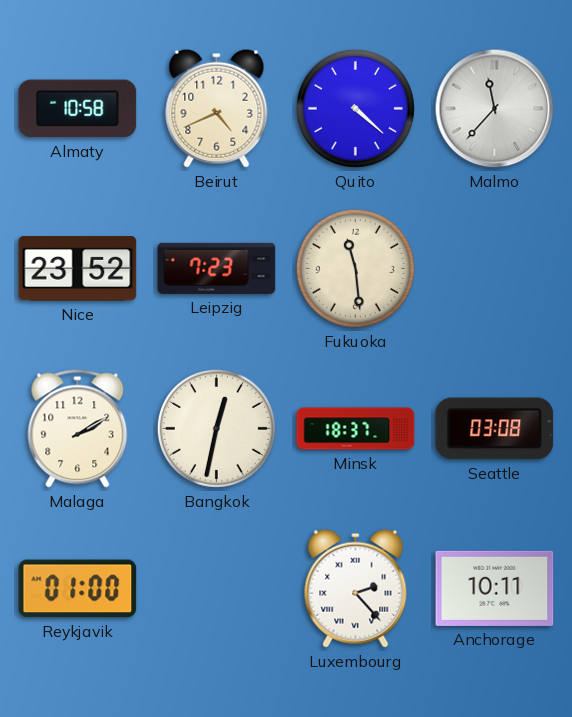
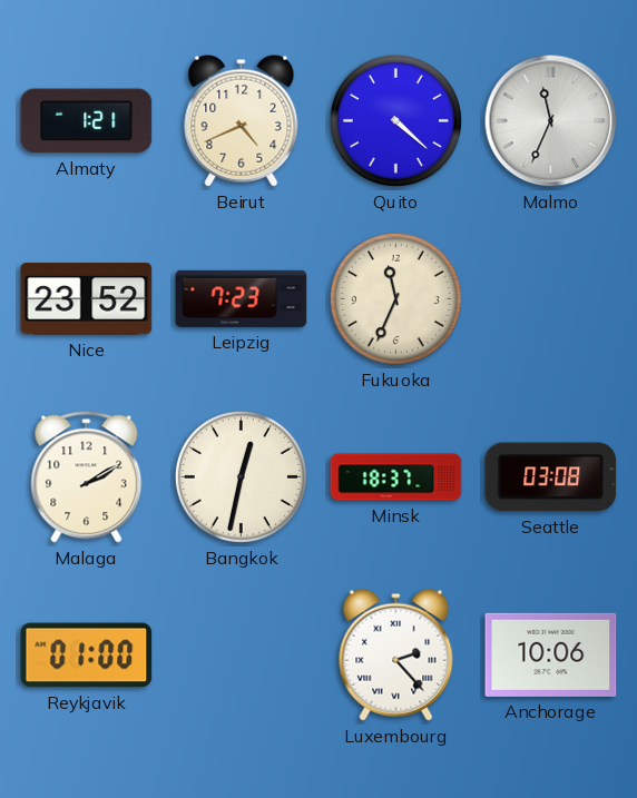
Almaty: 10:58 -> 1:21
Malmo: 11:37 -> 11:34
Fukuoka: 11:29 -> 11:34
Anchorage: 10:11 -> 10:06
